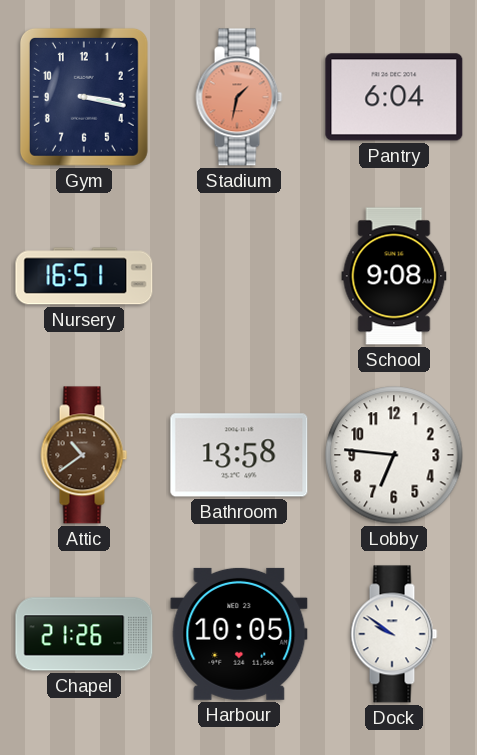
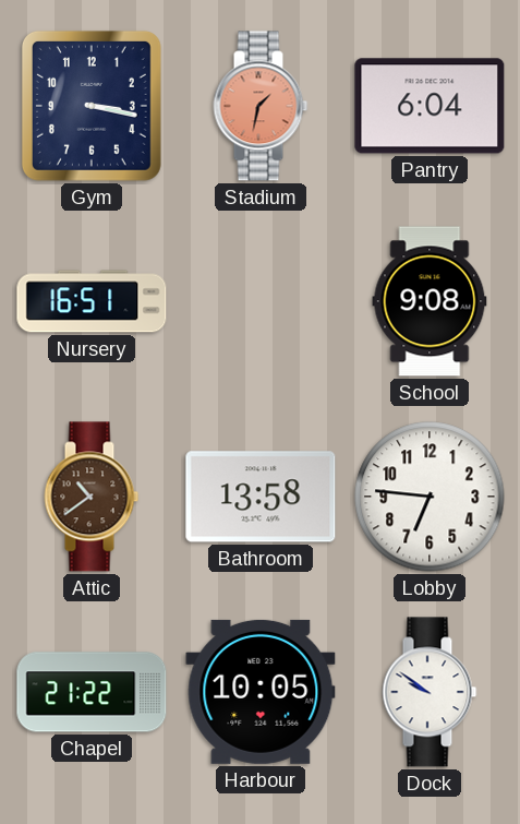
Chapel: 21:26 -> 21:22
